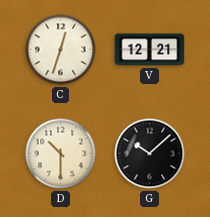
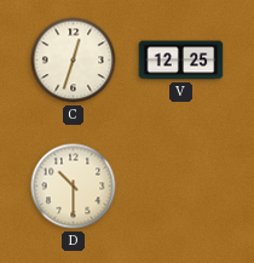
V: 12:21 -> 12:25
G: 10:08 -> none
